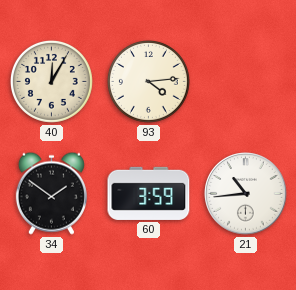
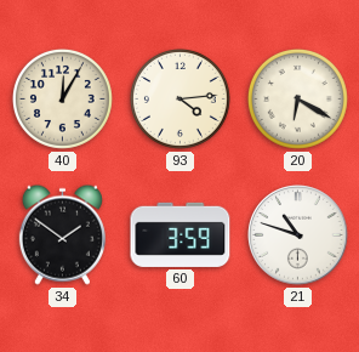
20: none -> 6:20
21: 10:44 -> 10:48
